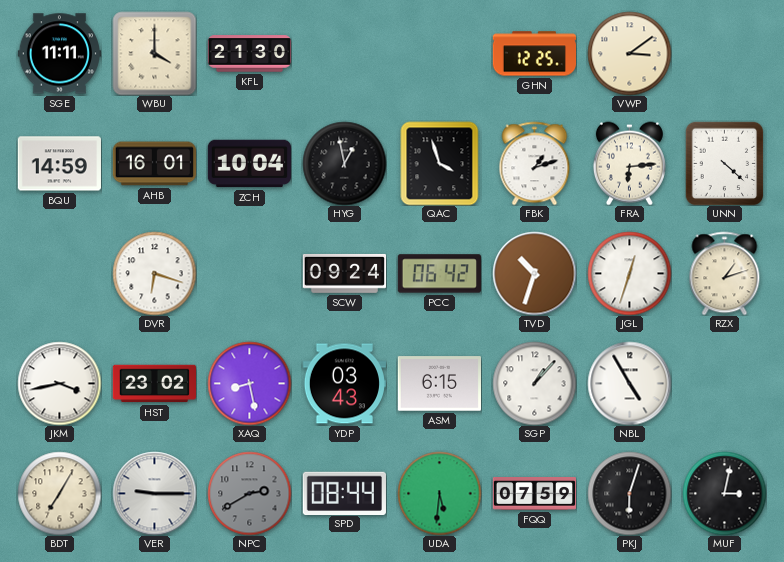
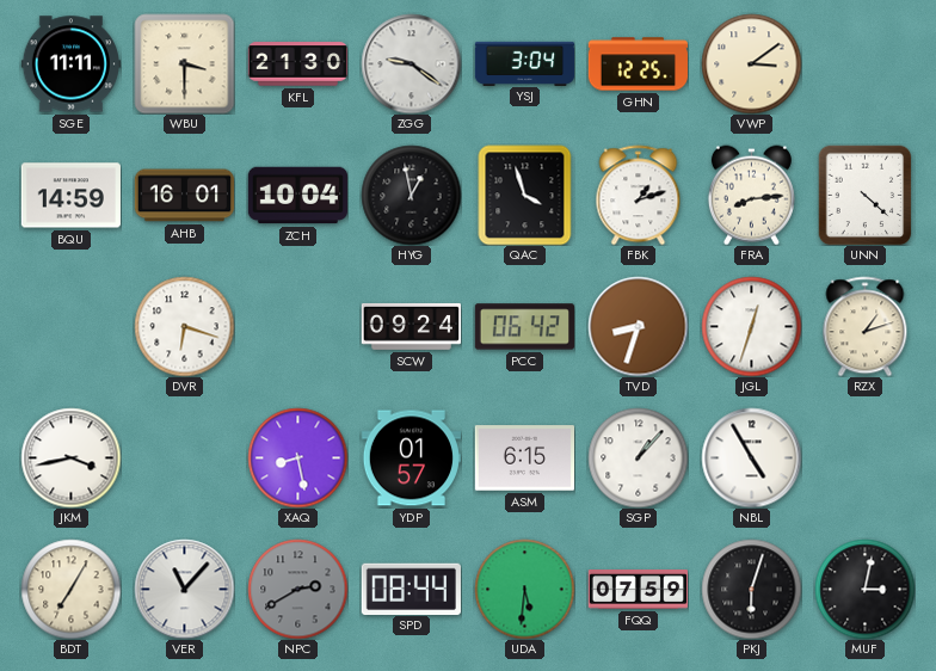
WBU: 4:00 -> 3:30
ZGG: none -> 9:21
YSJ: none -> 3:04
FRA: 6:14 -> 8:14
TVD: 10:33 -> 8:33
HST: 23:02 -> none
YDP: 03:43 -> 01:57
VER: 9:15 -> 11:07
